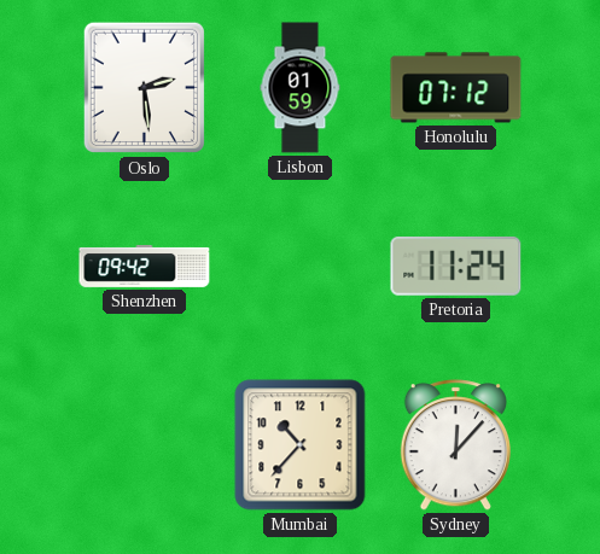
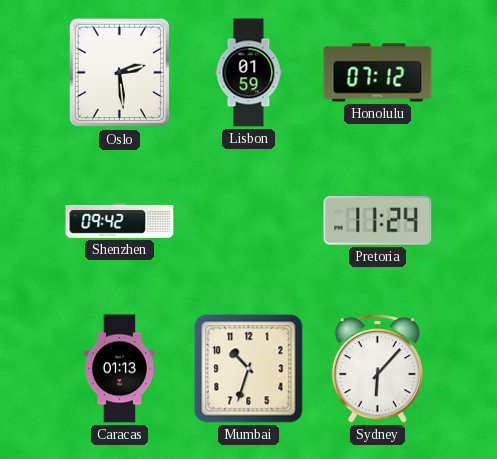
Caracas: none -> 01:13
Mumbai: 10:37 -> 10:33
Sydney: 12:07 -> 6:07
